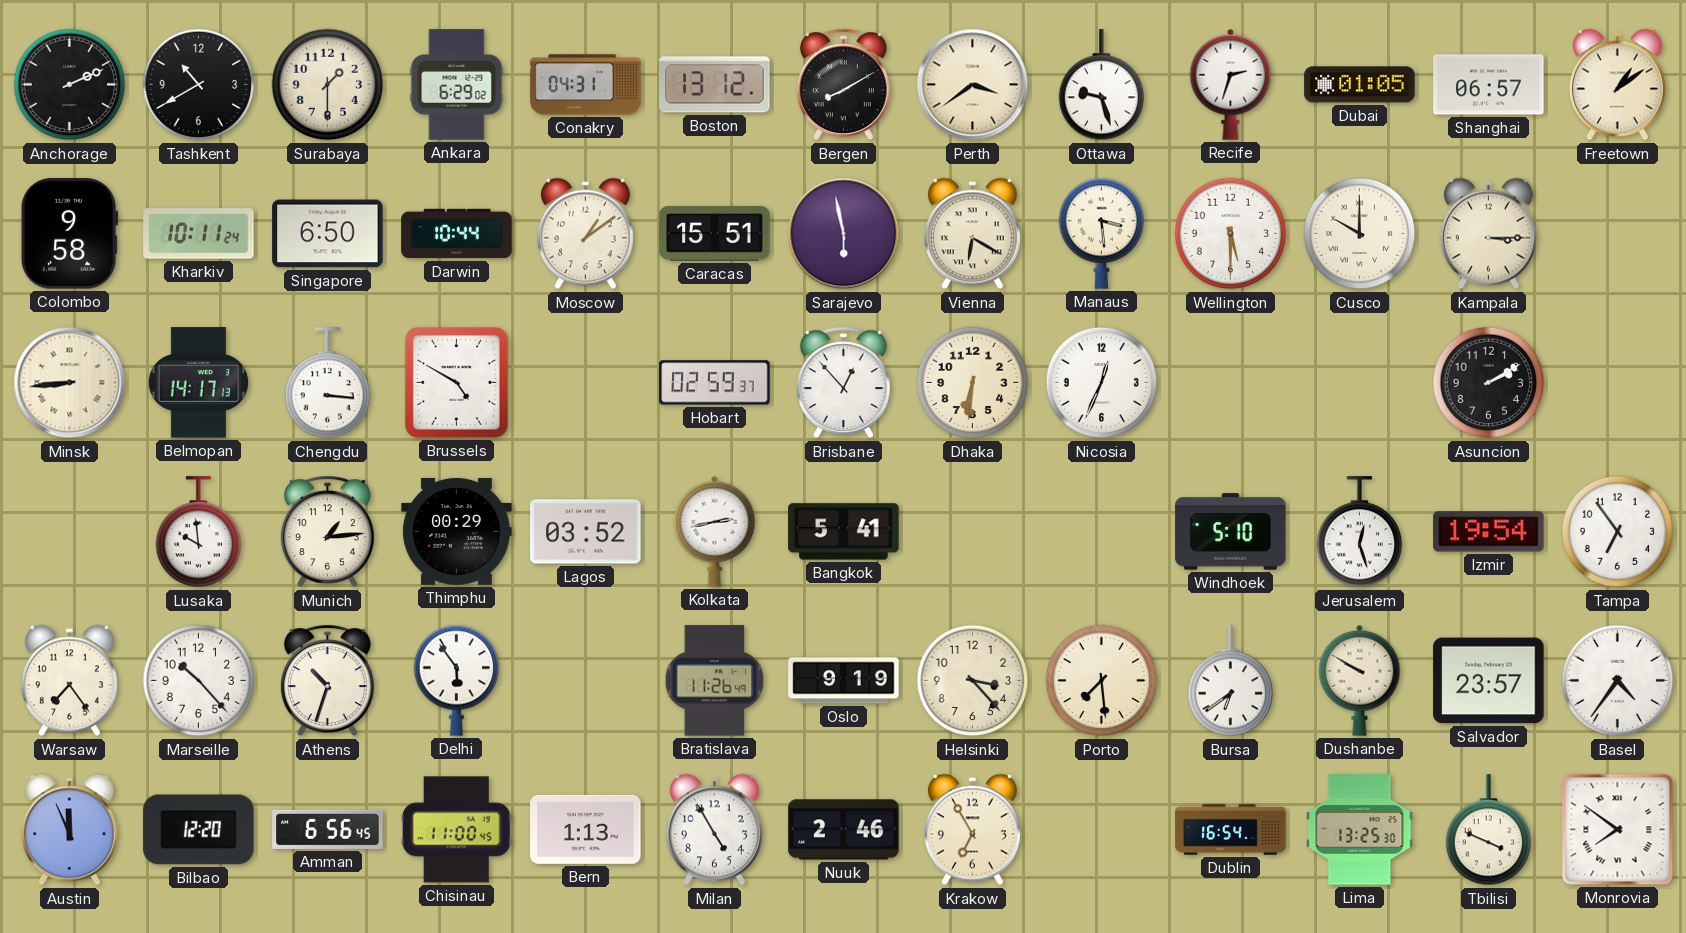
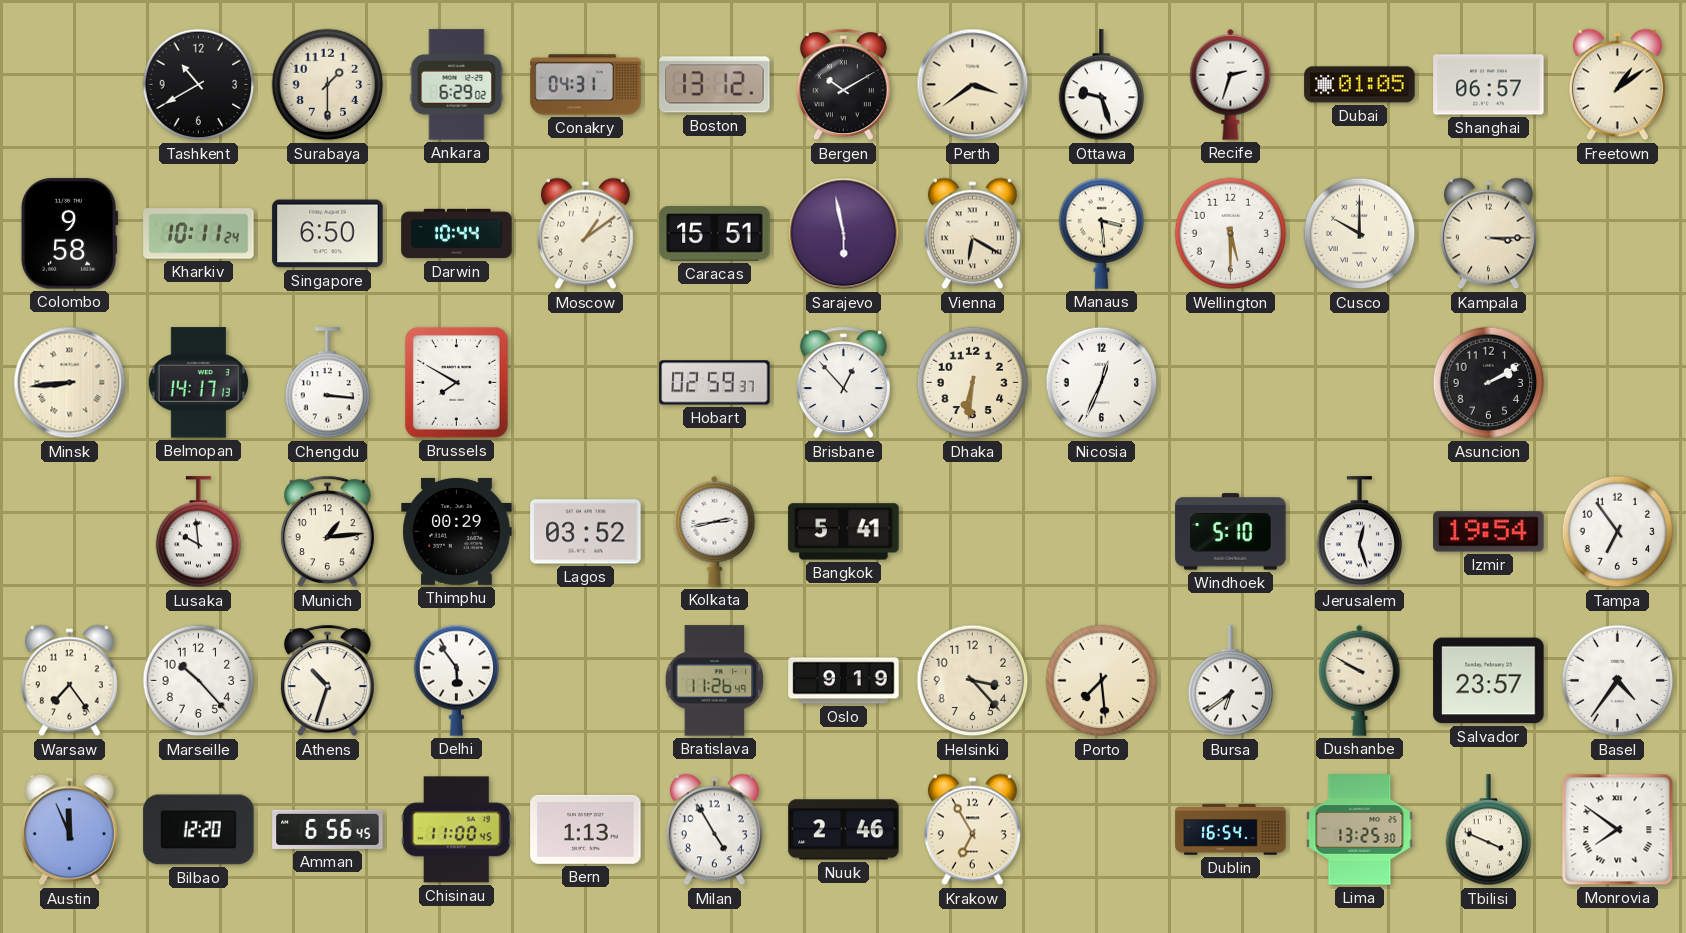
Anchorage: 2:11 -> none
Bergen: 8:10 -> 10:10
Brussels: 4:50 -> 7:50
